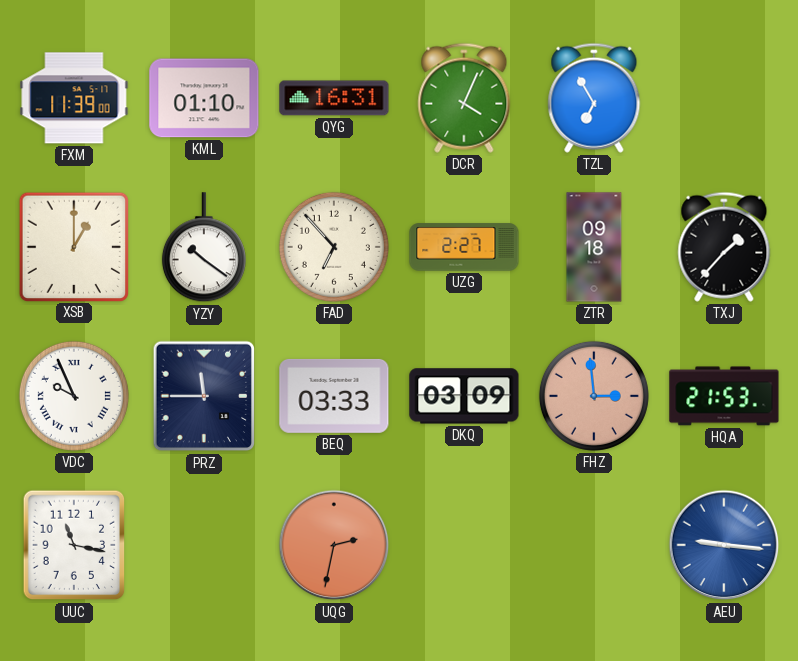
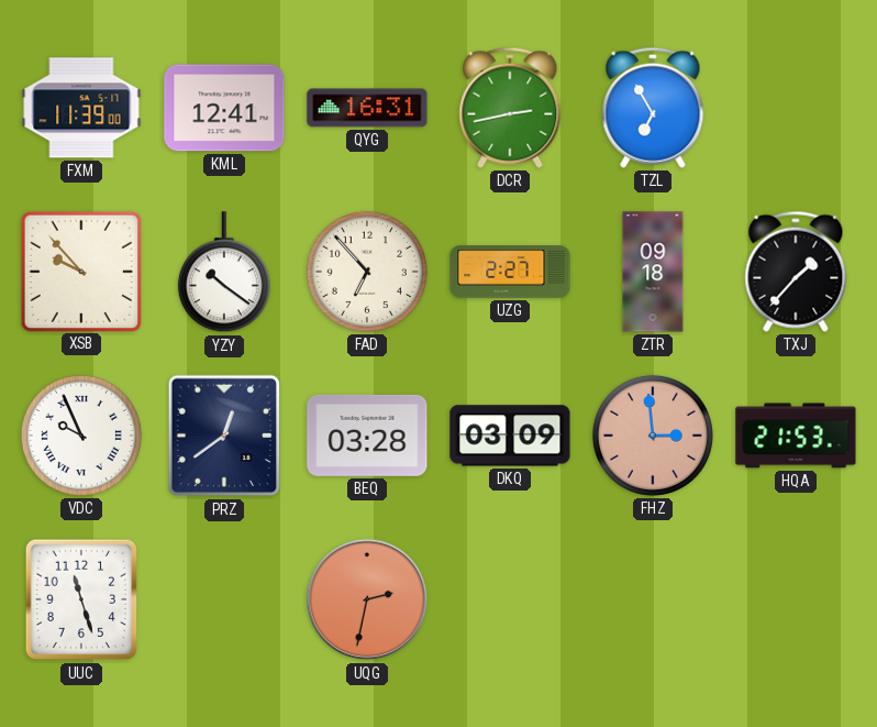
KML: 01:10 -> 12:41
DCR: 4:04 -> 2:43
XSB: 1:00 -> 9:53
PRZ: 11:45 -> 12:39
BEQ: 03:33 -> 03:28
UUC: 11:17 -> 11:27
AEU: 9:16 -> none
